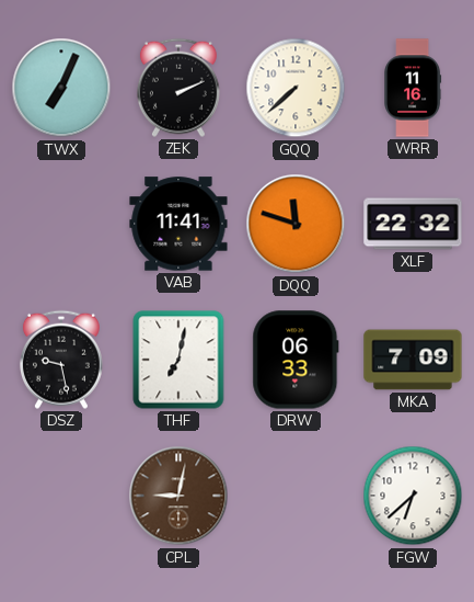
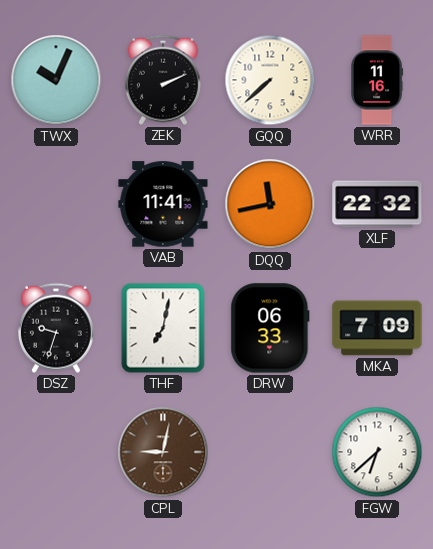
TWX: 7:04 -> 10:04
DQQ: 11:48 -> 11:43
DSZ: 9:28 -> 9:33
